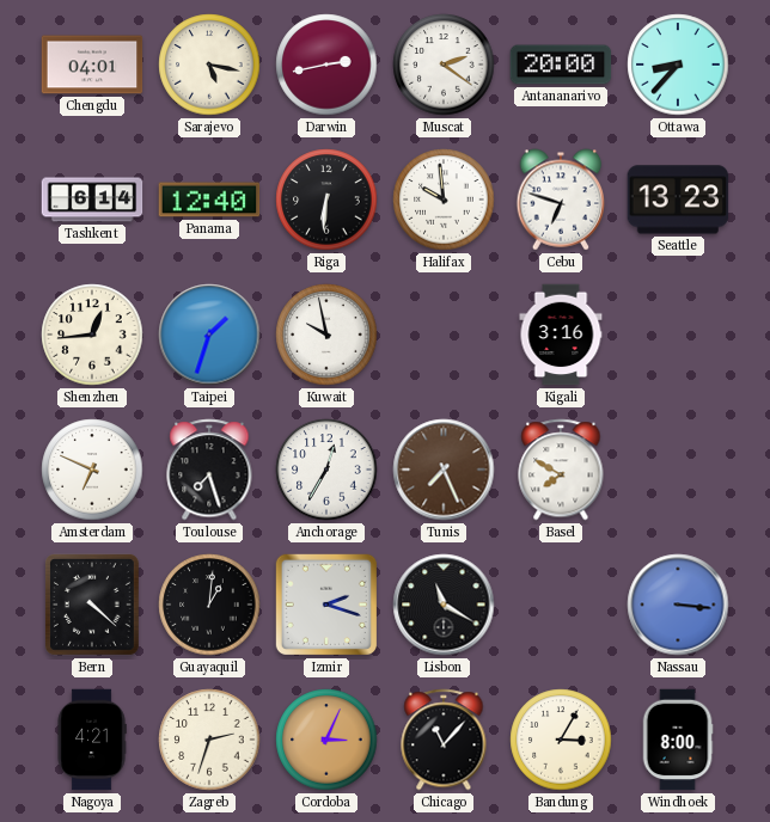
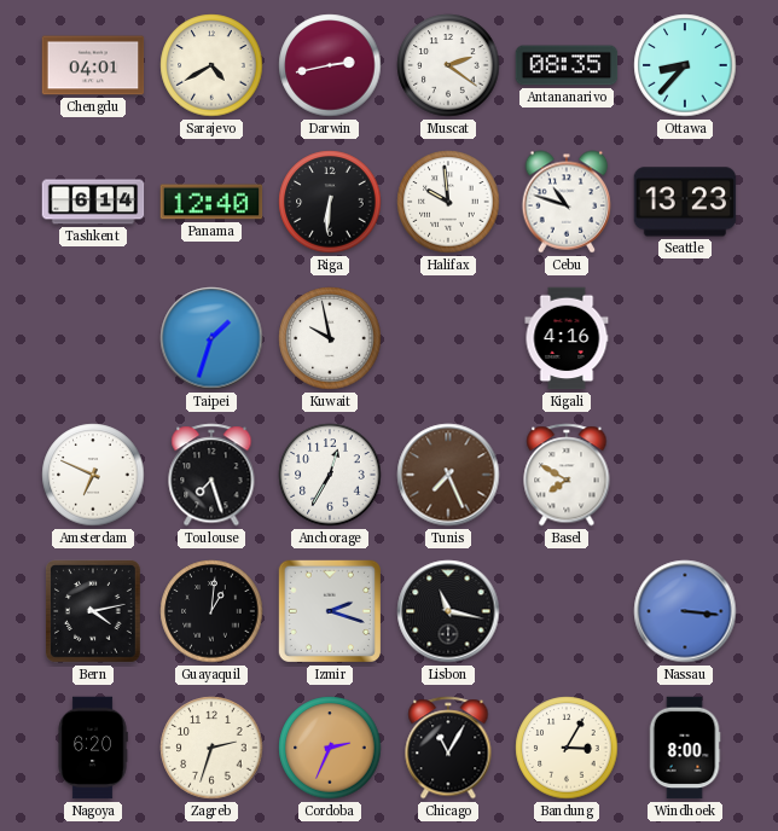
Sarajevo: 5:17 -> 4:40
Antananarivo: 20:00 -> 08:35
Cebu: 6:48 -> 10:48
Shenzhen: 12:44 -> none
Kigali: 3:16 -> 4:16
Bern: 4:22 -> 4:13
Lisbon: 11:20 -> 11:17
Nagoya: 4:21 -> 6:20
Cordoba: 3:04 -> 2:34
Chicago: 11:07 -> 11:05
